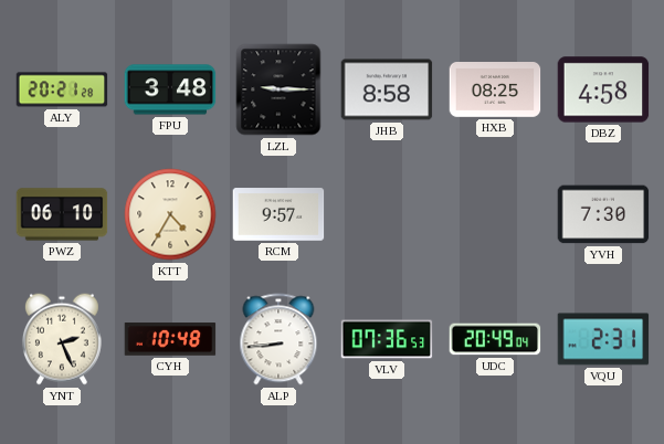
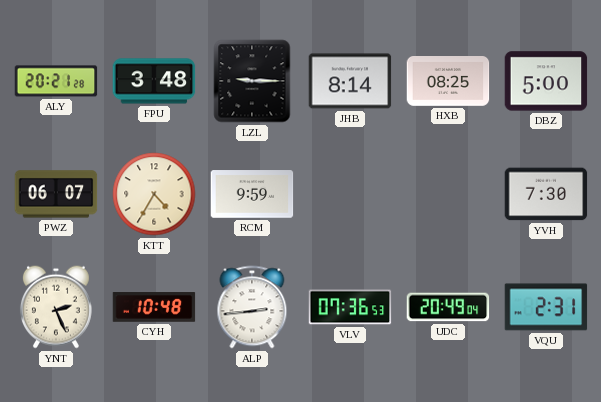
JHB: 8:58 -> 8:14
DBZ: 4:58 -> 5:00
PWZ: 06:10 -> 06:07
RCM: 9:57 -> 9:59
ALP: 8:44 -> 2:44
